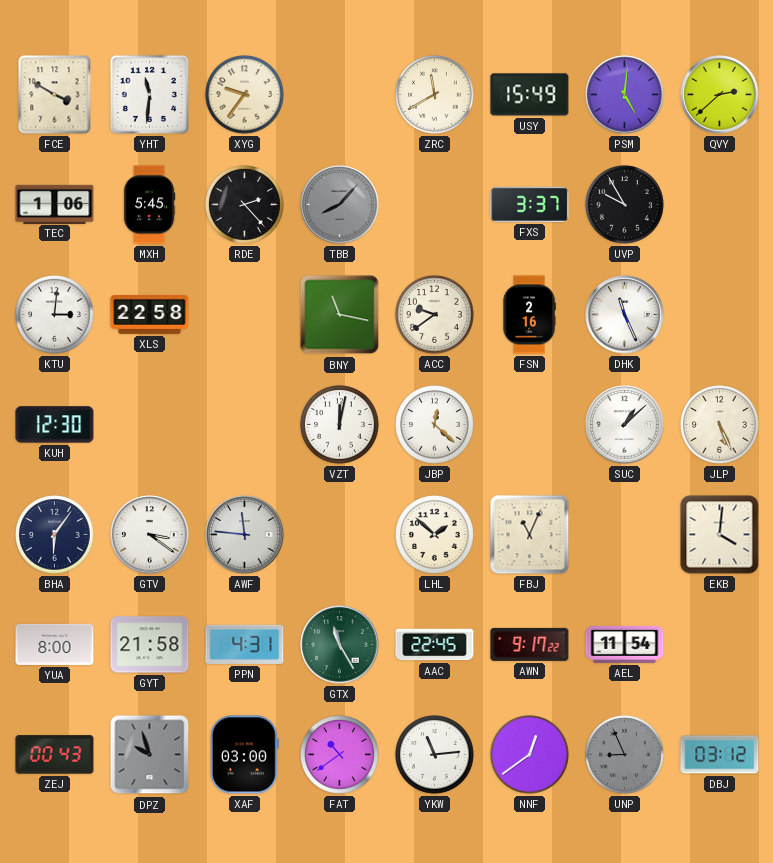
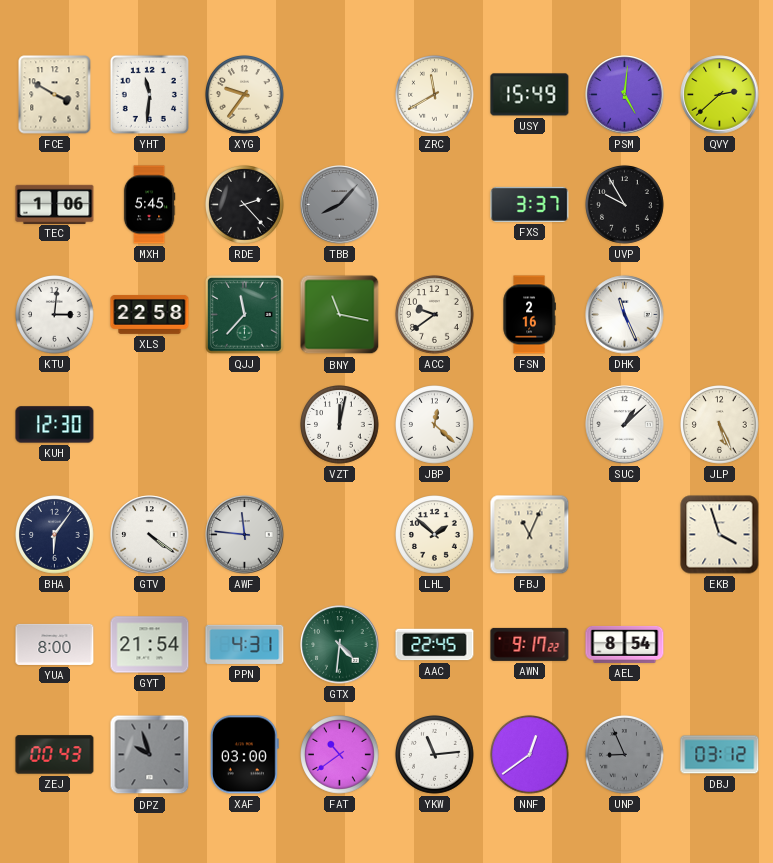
QJJ: none -> 11:37
GTV: 3:21 -> 4:21
EKB: 4:01 -> 3:57
GYT: 21:58 -> 21:54
GTX: 11:25 -> 4:31
AEL: 11:54 -> 8:54
